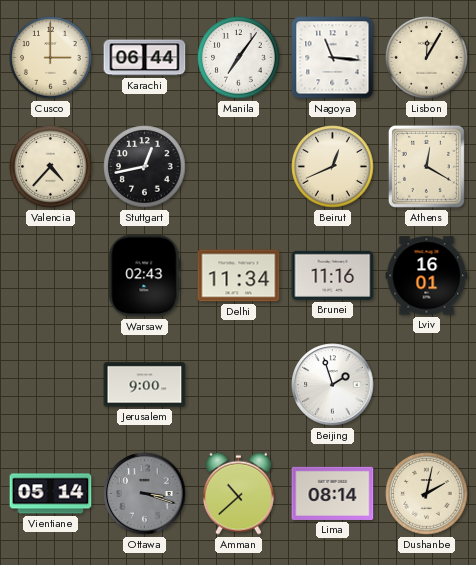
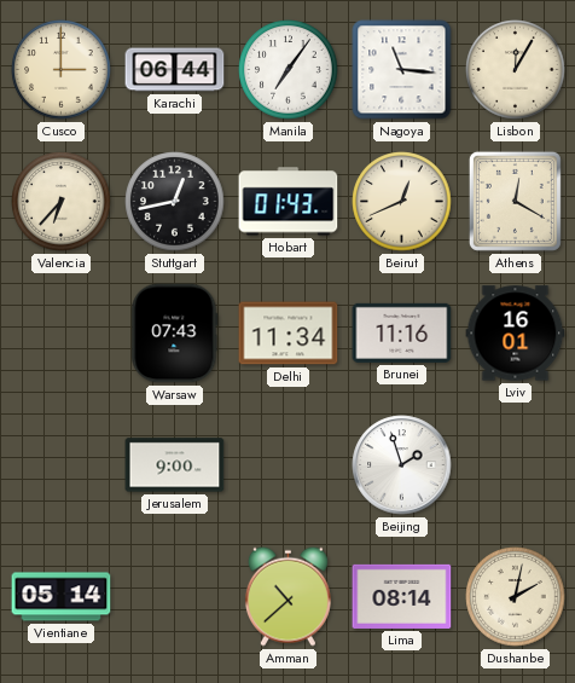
Valencia: 4:37 -> 6:37
Hobart: none -> 01:43
Warsaw: 02:43 -> 07:43
Ottawa: 3:18 -> none
